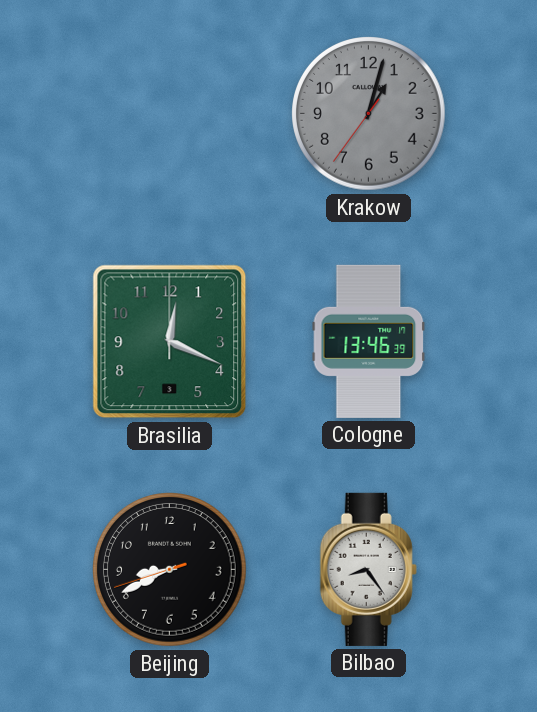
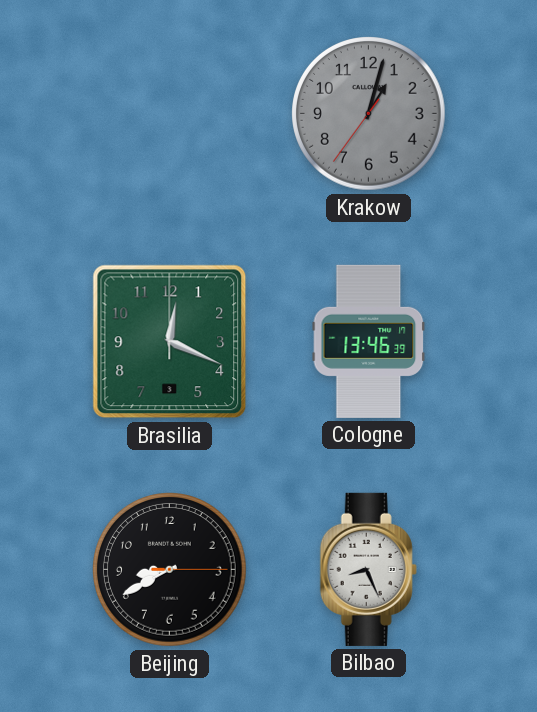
Beijing: 8:40:42 -> 8:40:15
Bilbao: 8:24 -> 8:26
